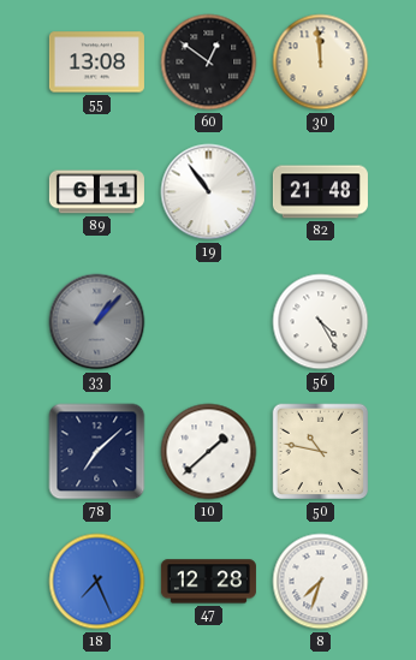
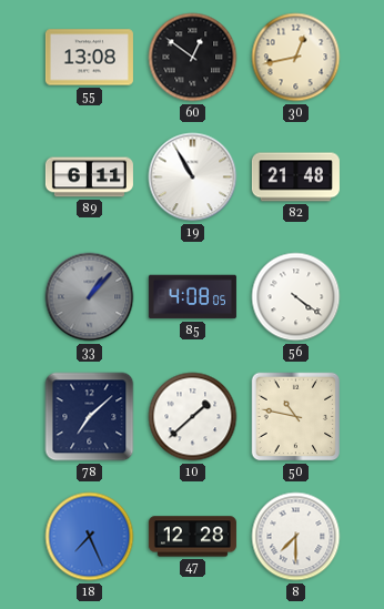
30: 11:59 -> 12:43
19: 10:54 -> 10:55
85: none -> 4:08
56: 4:25 -> 4:21
8: 7:33 -> 7:30
